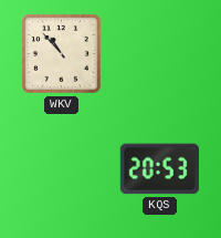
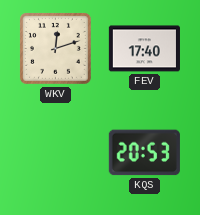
WKV: 10:53 -> 12:12
FEV: none -> 17:40
